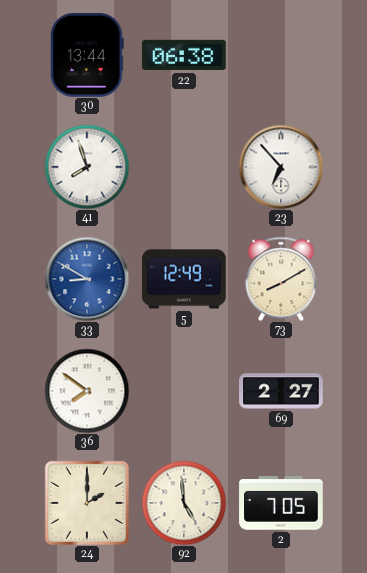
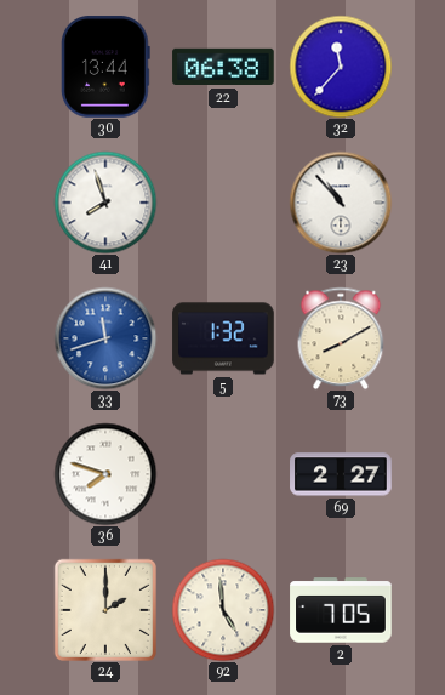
32: none -> 11:37
23: 6:53 -> 10:53
33: 8:50 -> 11:42
5: 12:49 -> 1:32
36: 7:51 -> 7:48
